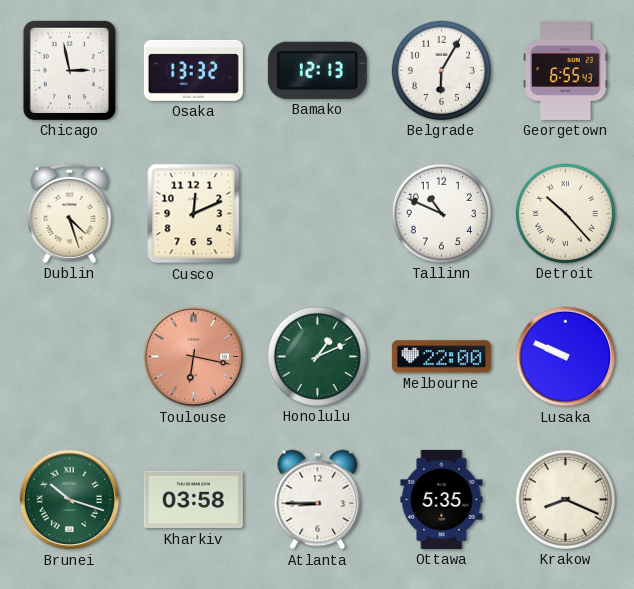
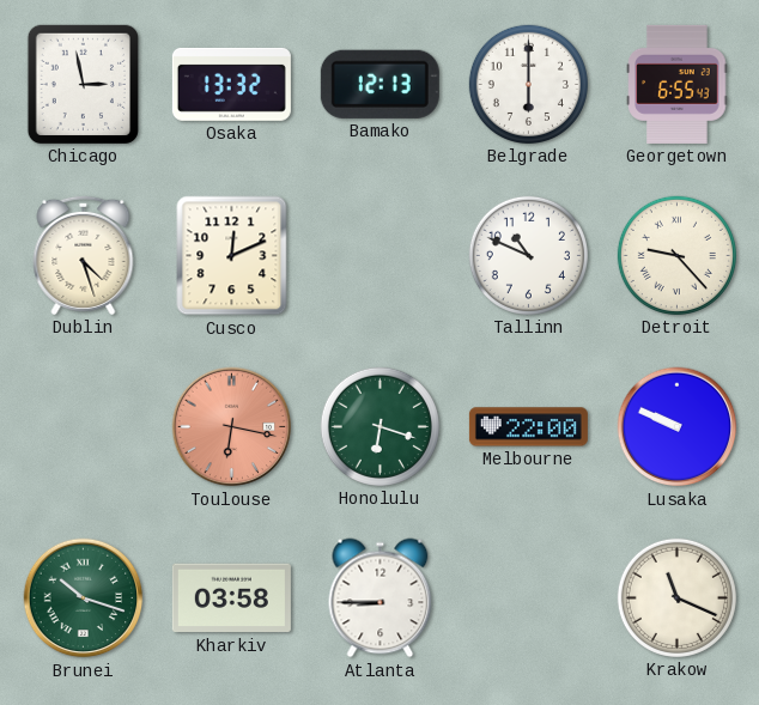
Belgrade: 6:05 -> 6:00
Detroit: 10:23 -> 9:23
Honolulu: 1:11 -> 6:18
Ottawa: 5:35 -> none
Krakow: 8:19 -> 11:19
